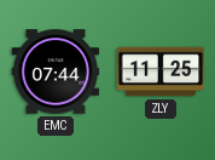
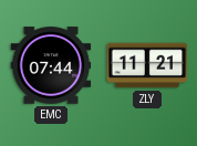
ZLY: 11:25 -> 11:21
